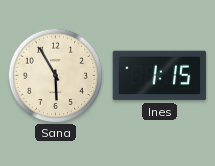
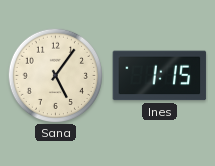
Sana: 5:55 -> 5:06
